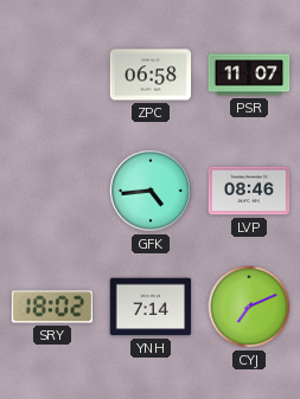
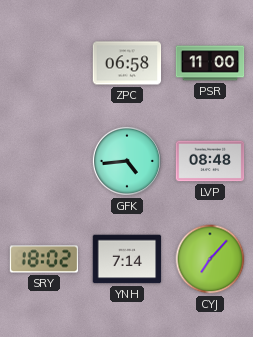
PSR: 11:07 -> 11:00
LVP: 08:46 -> 08:48
CYJ: 7:11 -> 7:07
